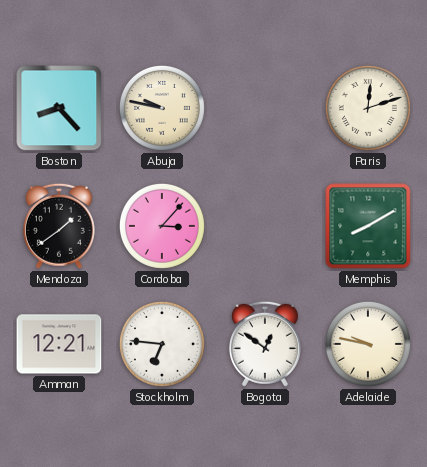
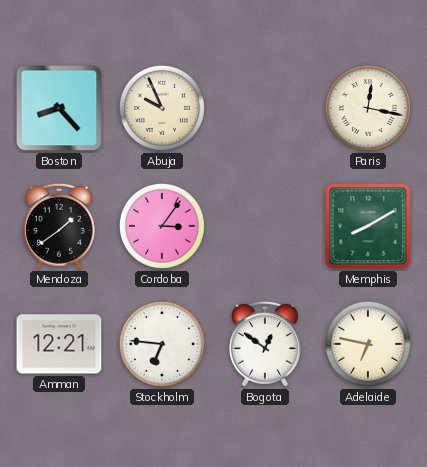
Abuja: 9:47 -> 9:56
Paris: 12:12 -> 12:17
Cordoba: 3:07 -> 3:06
Adelaide: 9:47 -> 6:47
